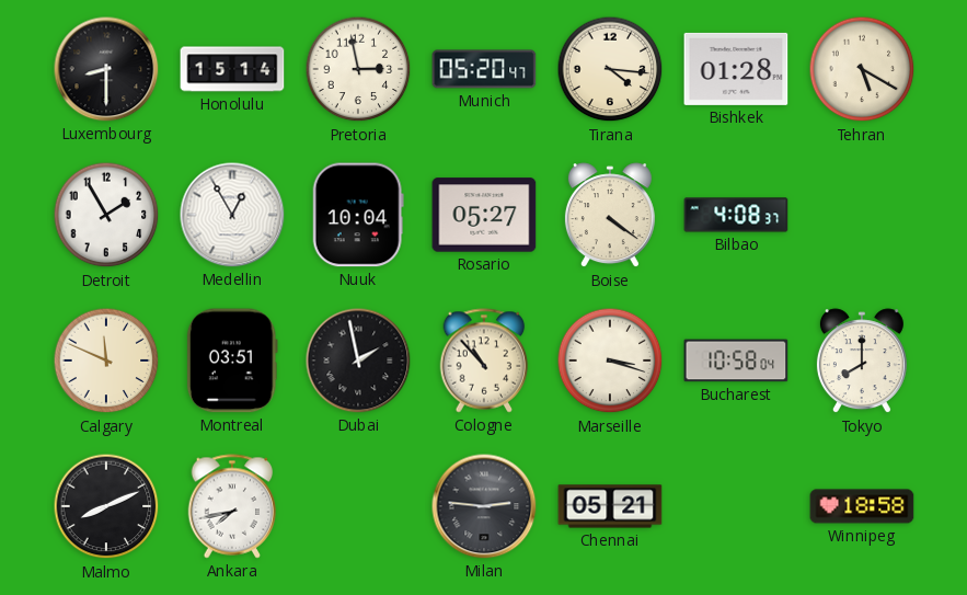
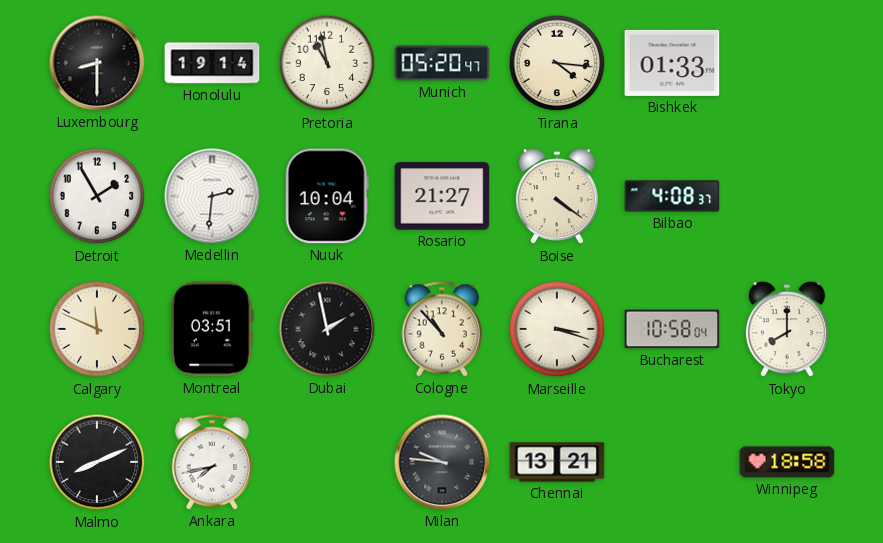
Honolulu: 15:14 -> 19:14
Pretoria: 2:58 -> 10:58
Bishkek: 01:28 -> 01:33
Tehran: 5:20 -> none
Medellin: 12:55 -> 2:31
Rosario: 05:27 -> 21:27
Milan: 2:46 -> 9:46
Chennai: 05:21 -> 13:21
